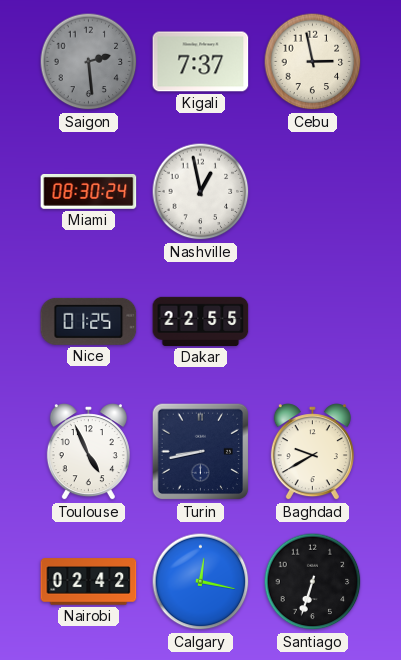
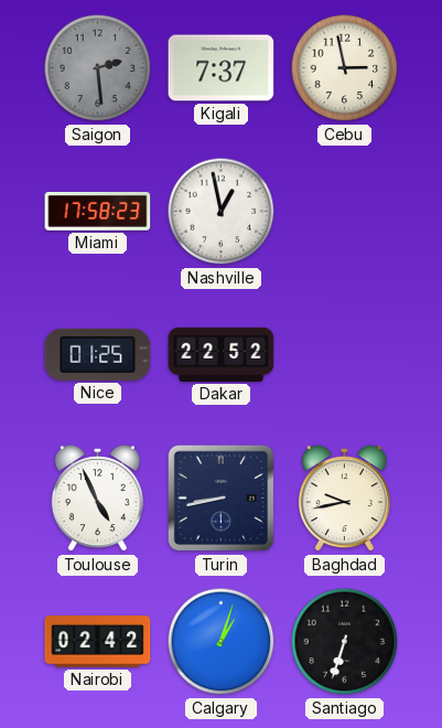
Miami: 08:30 -> 17:58
Dakar: 22:55 -> 22:52
Baghdad: 9:40 -> 9:43
Calgary: 12:17 -> 1:03
